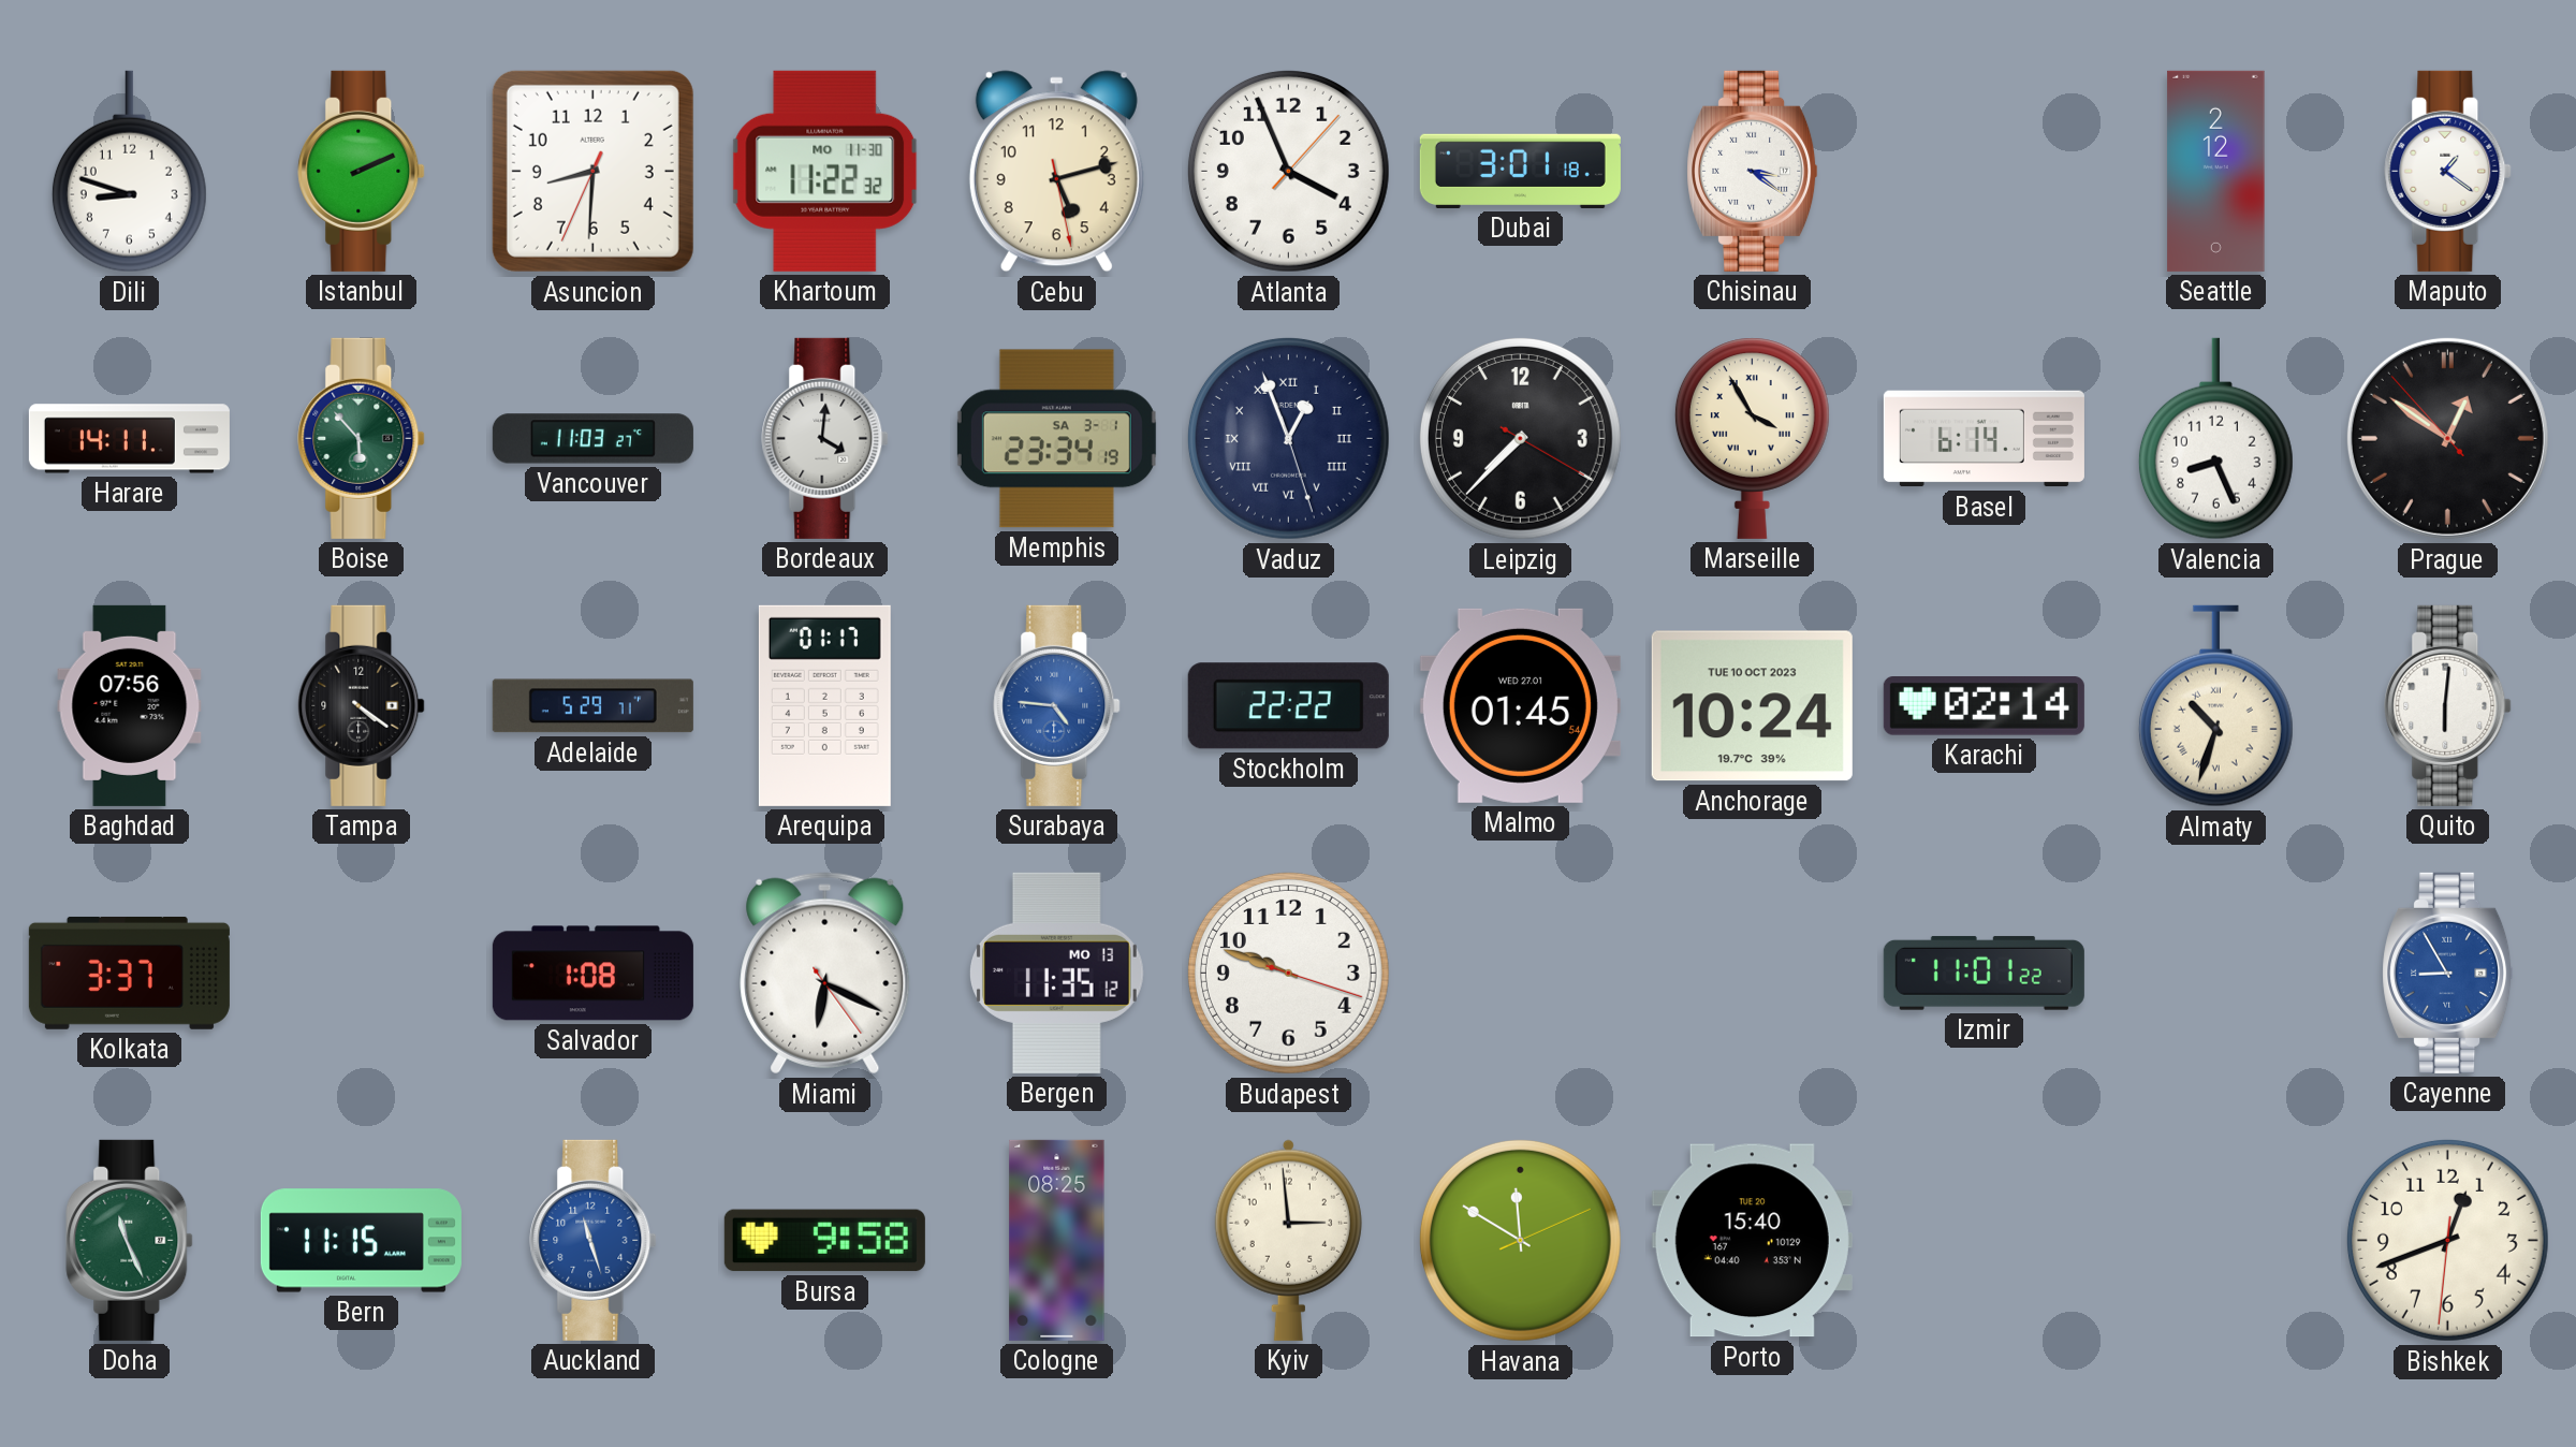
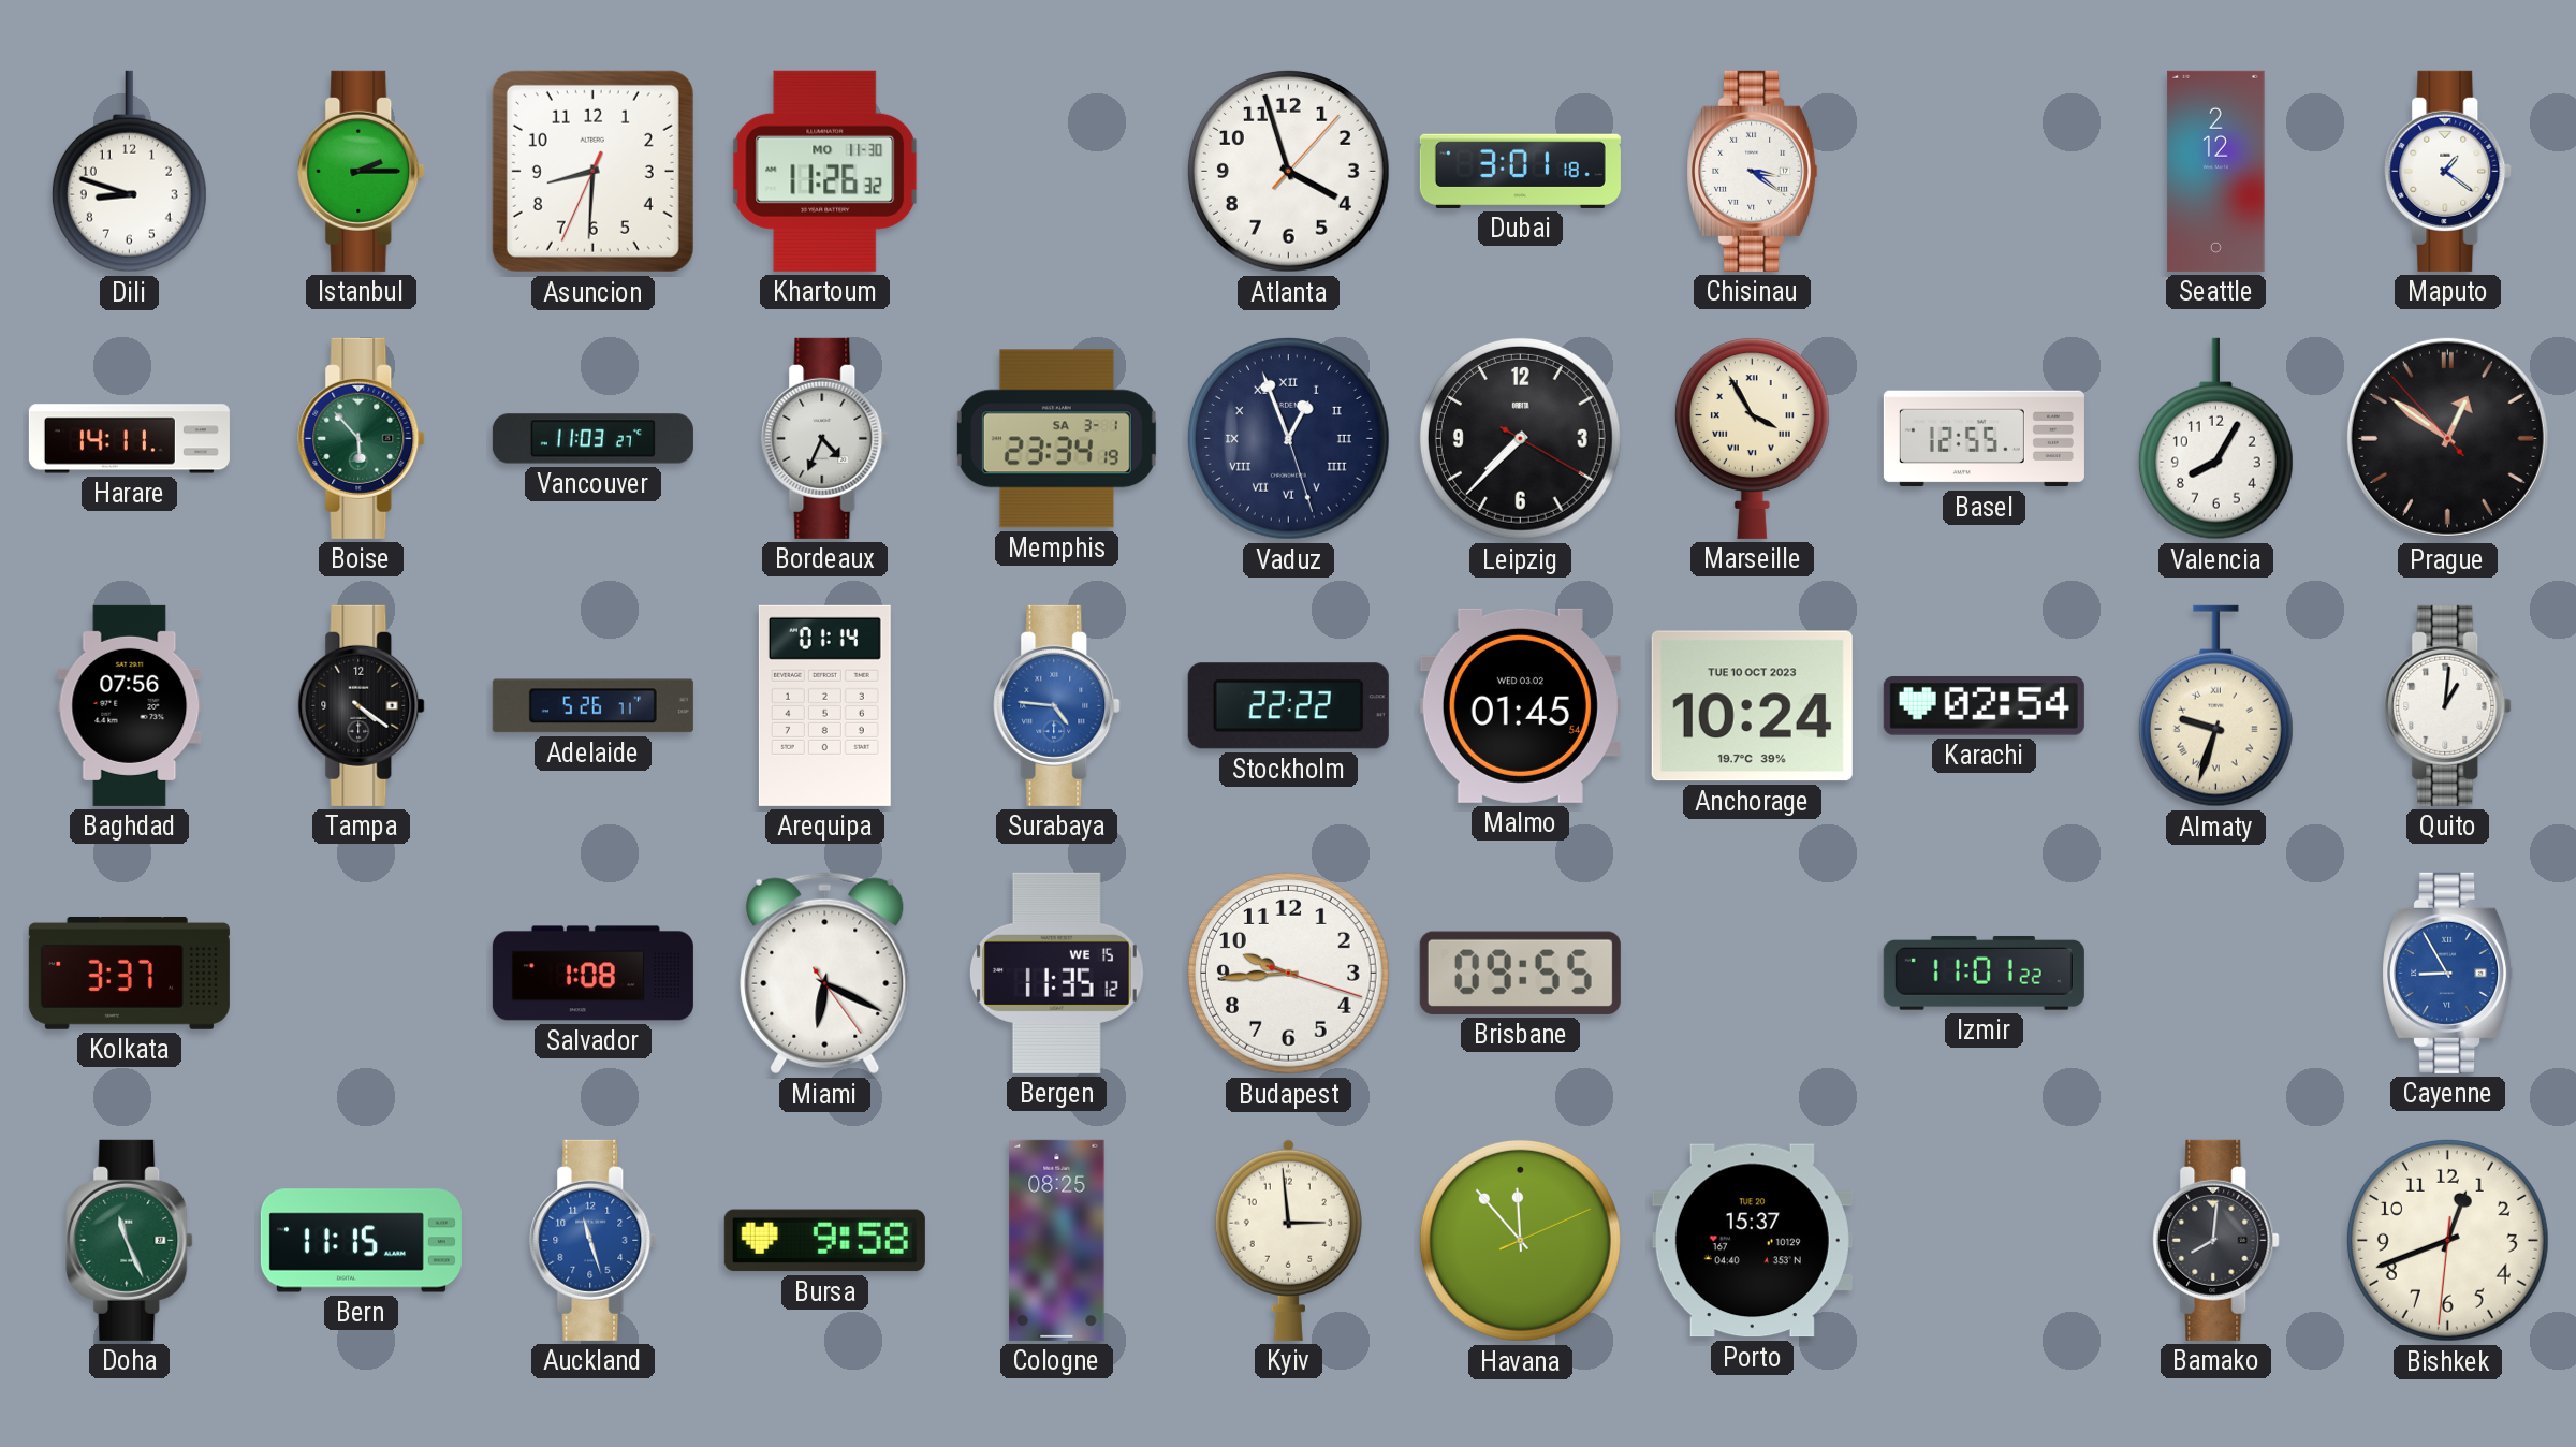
Istanbul: 2:11 -> 2:15
Khartoum: 11:22 -> 11:26
Cebu: 5:12 -> none
Atlanta: 3:56 -> 3:57
Bordeaux: 4:01 -> 4:34
Basel: 6:14 -> 12:55
Valencia: 8:26 -> 8:05
Adelaide: 5:29 -> 5:26
Arequipa: 01:17 -> 01:14
Malmo date: WED 27.01 -> WED 03.02
Karachi: 02:14 -> 02:54
Almaty: 10:33 -> 9:33
Quito: 6:01 -> 1:01
Bergen date: MO 13 -> WE 15
Budapest: 9:48 -> 9:44
Brisbane: none -> 09:55
Havana: 11:50 -> 11:53
Porto: 15:40 -> 15:37
Bamako: none -> 8:01
